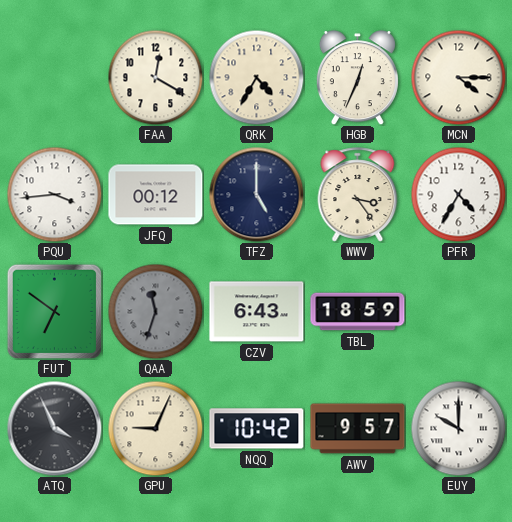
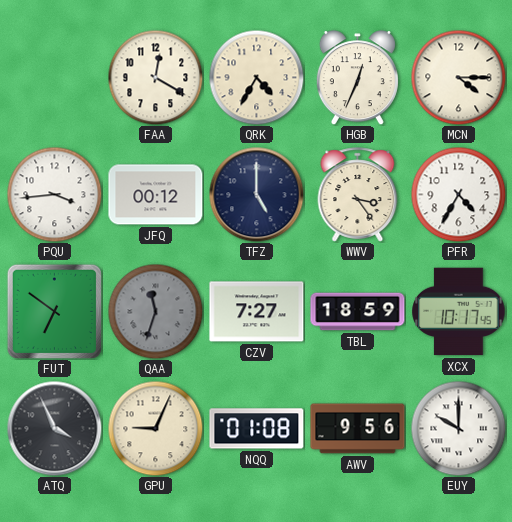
CZV: 6:43 -> 7:27
XCX: none -> 10:17
NQQ: 10:42 -> 01:08
AWV: 9:57 -> 9:56
